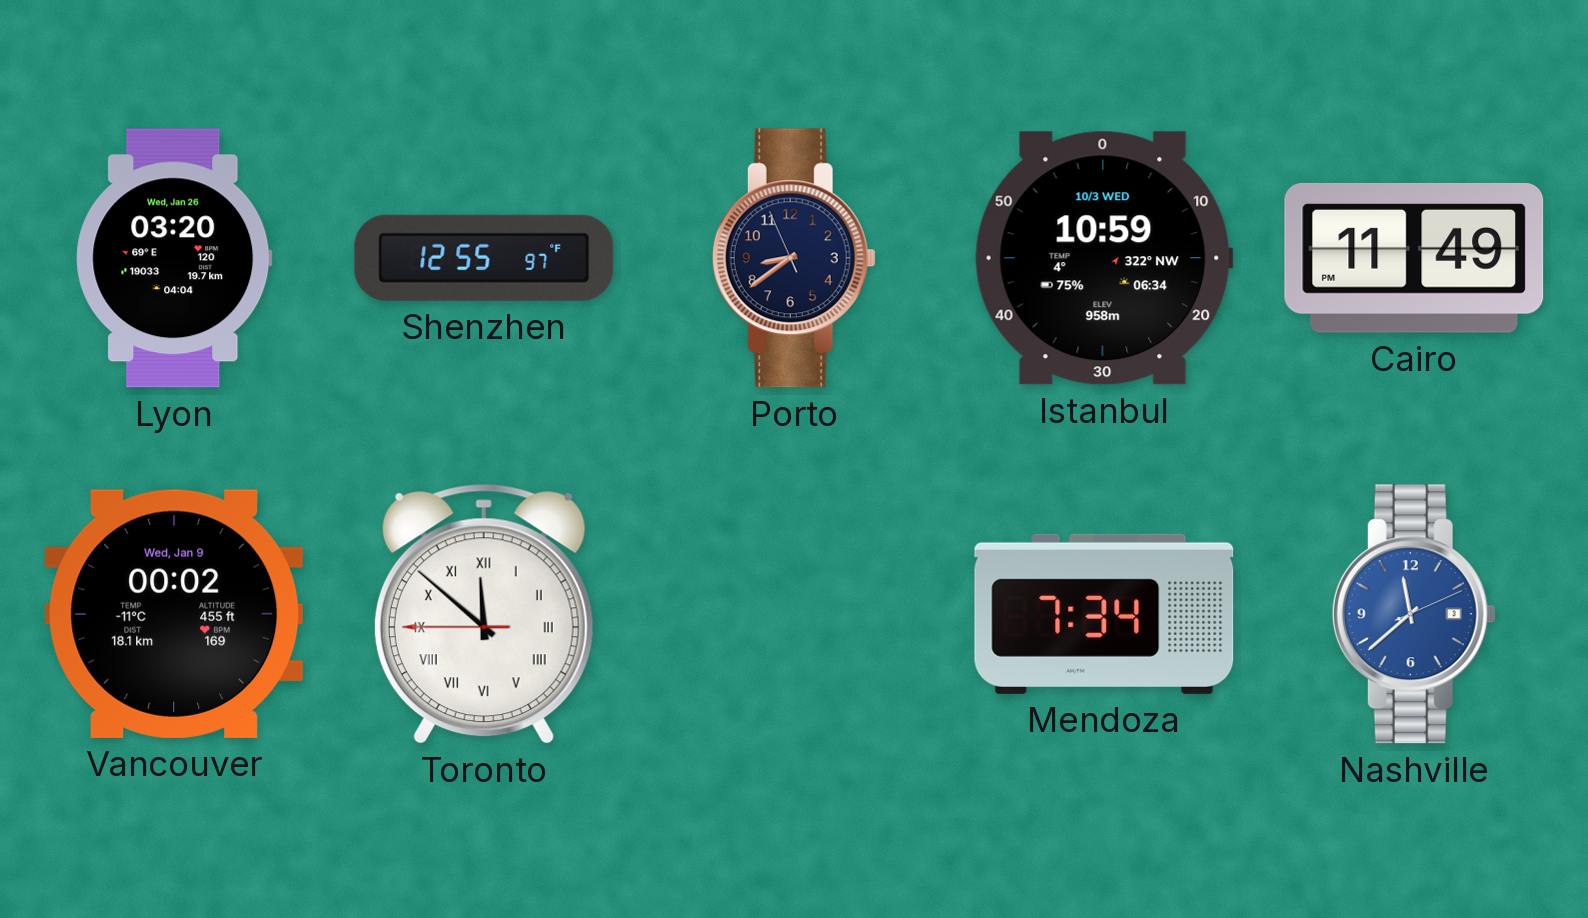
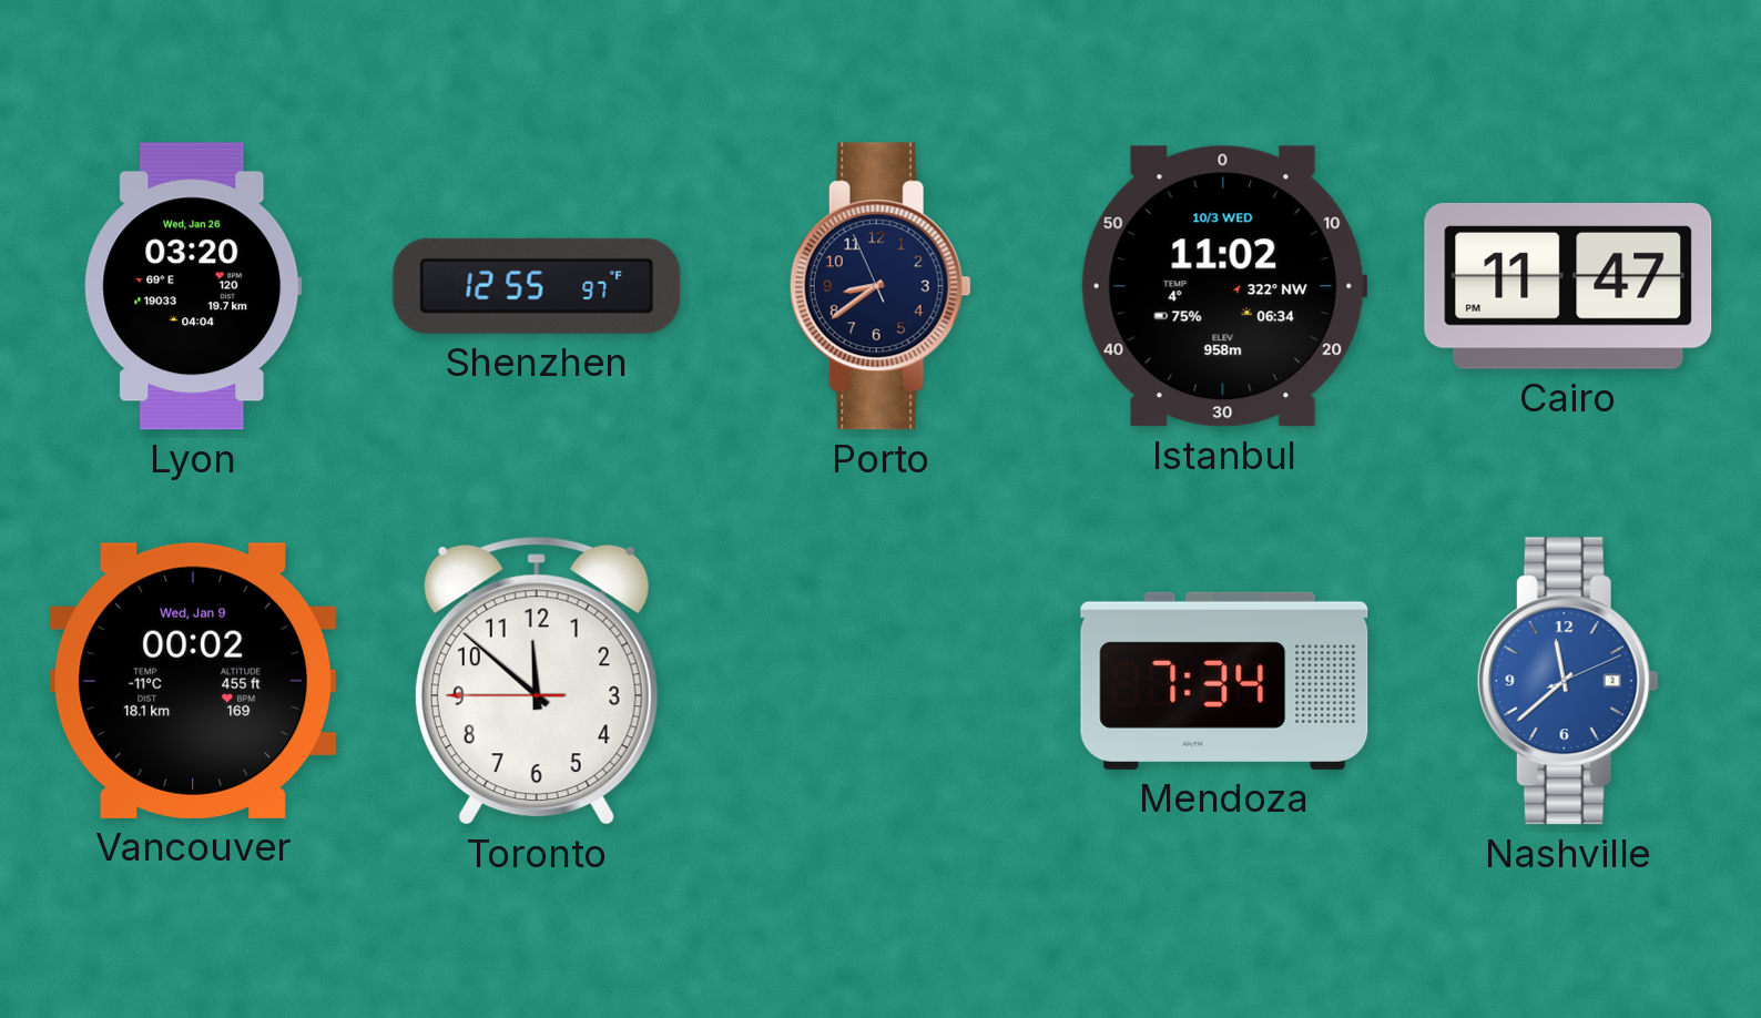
Istanbul: 10:59 -> 11:02
Cairo: 11:49 -> 11:47
Toronto numerals: Roman -> Arabic
